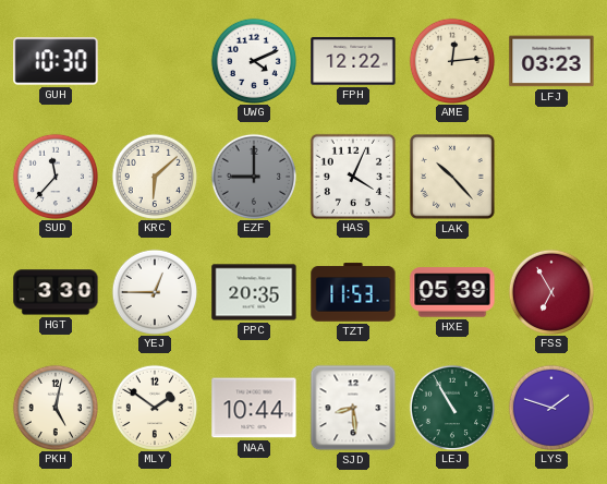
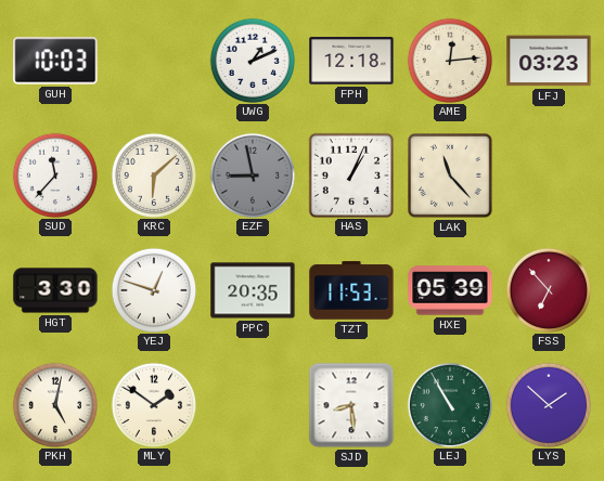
GUH: 10:30 -> 10:03
UWG: 4:11 -> 1:11
FPH: 12:22 -> 12:18
EZF: 9:00 -> 8:58
HAS: 4:04 -> 1:04
LAK: 10:23 -> 11:23
YEJ: 12:45 -> 12:48
FSS: 6:55 -> 6:53
NAA: 10:44 -> none
LYS: 1:48 -> 1:52
